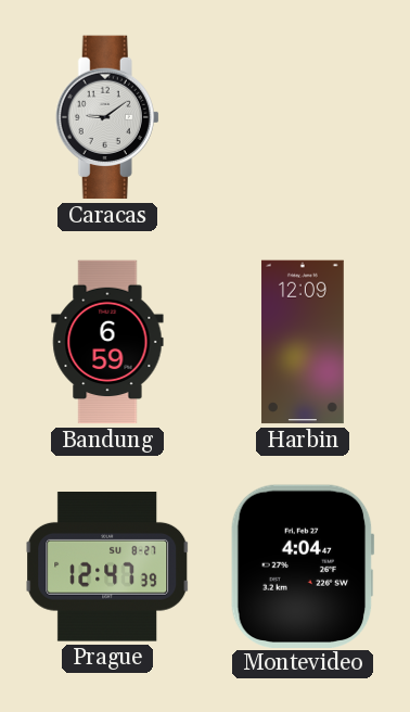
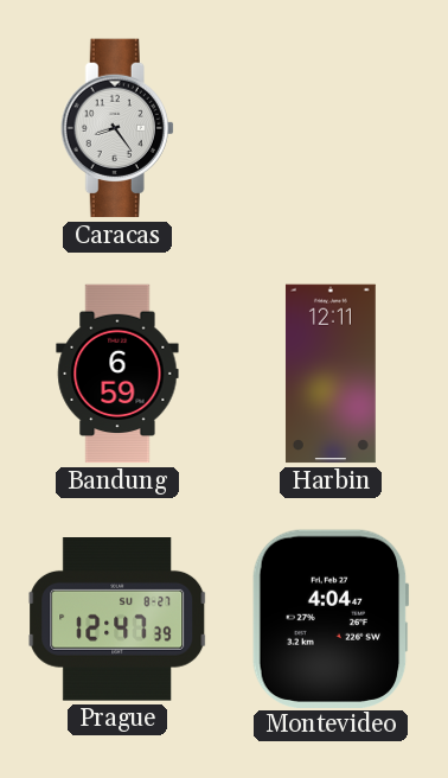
Caracas: 9:09 -> 8:24
Harbin: 12:09 -> 12:11
